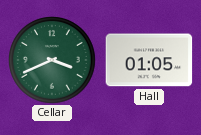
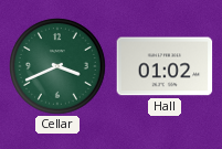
Hall: 01:05 -> 01:02
